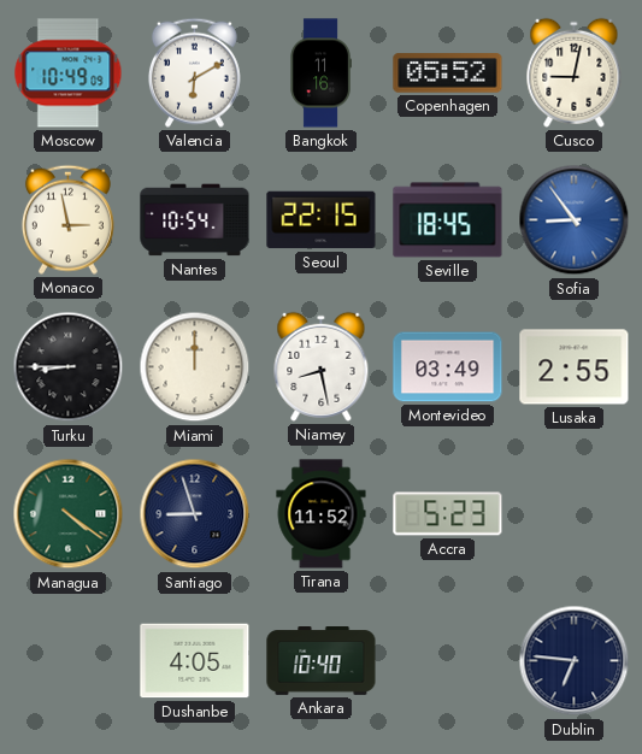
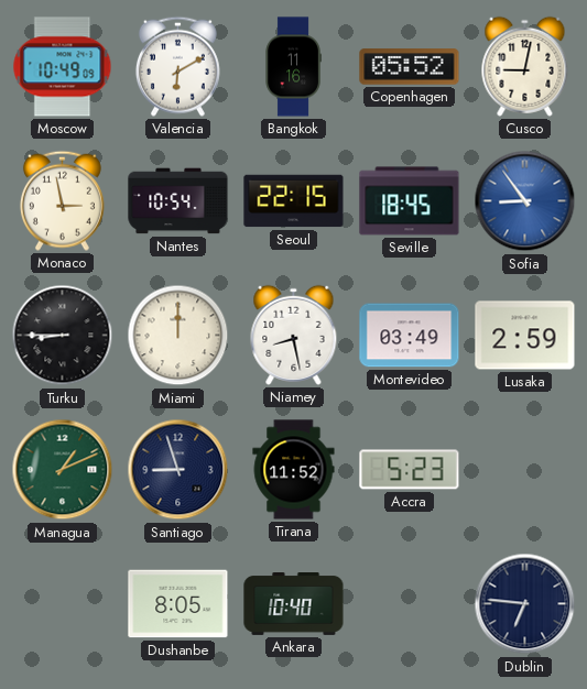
Lusaka: 2:55 -> 2:59
Managua: 4:21 -> 1:11
Dushanbe: 4:05 -> 8:05
